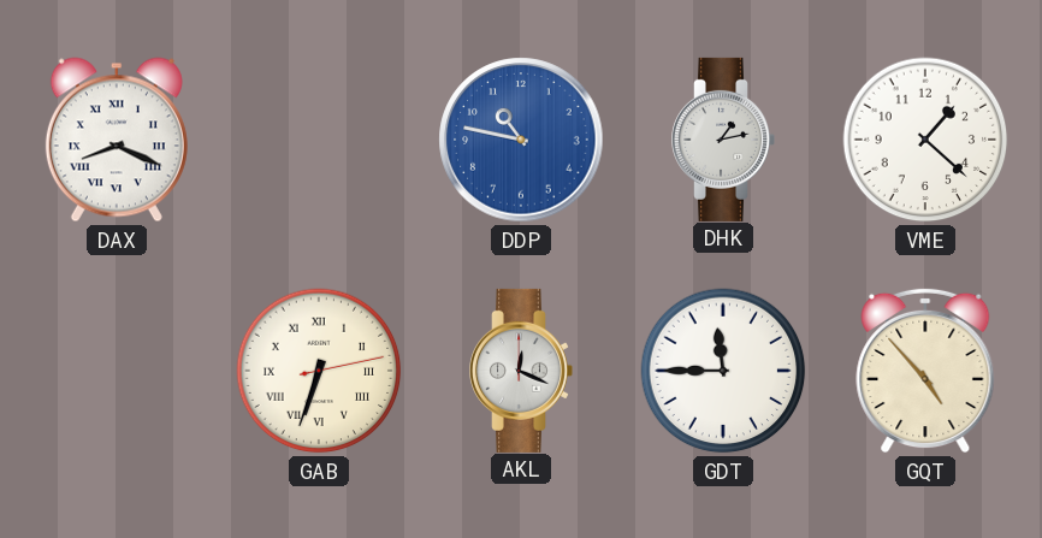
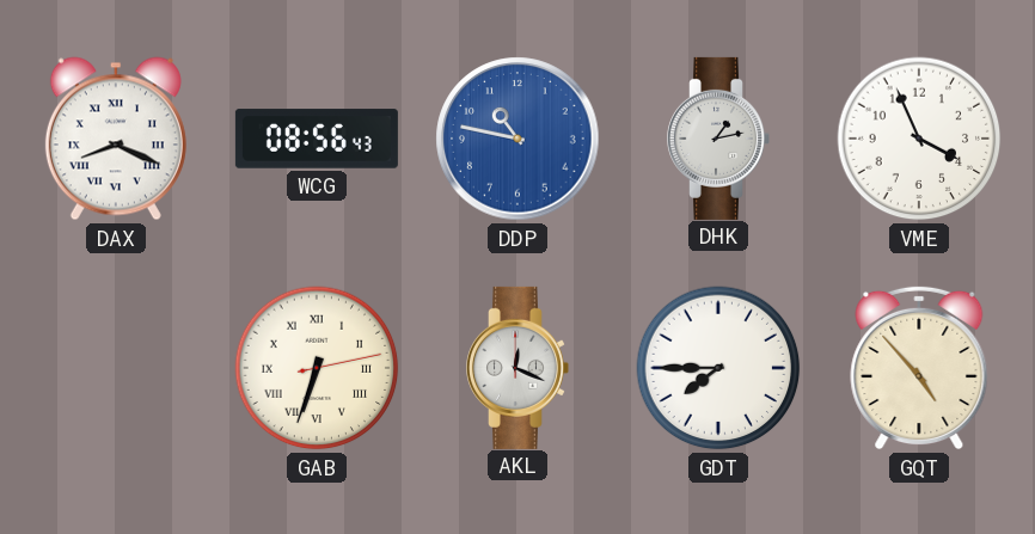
WCG: none -> 08:56
VME: 1:22 -> 3:56
GDT: 11:45 -> 7:45
